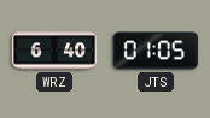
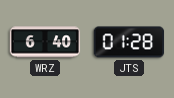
JTS: 01:05 -> 01:28
